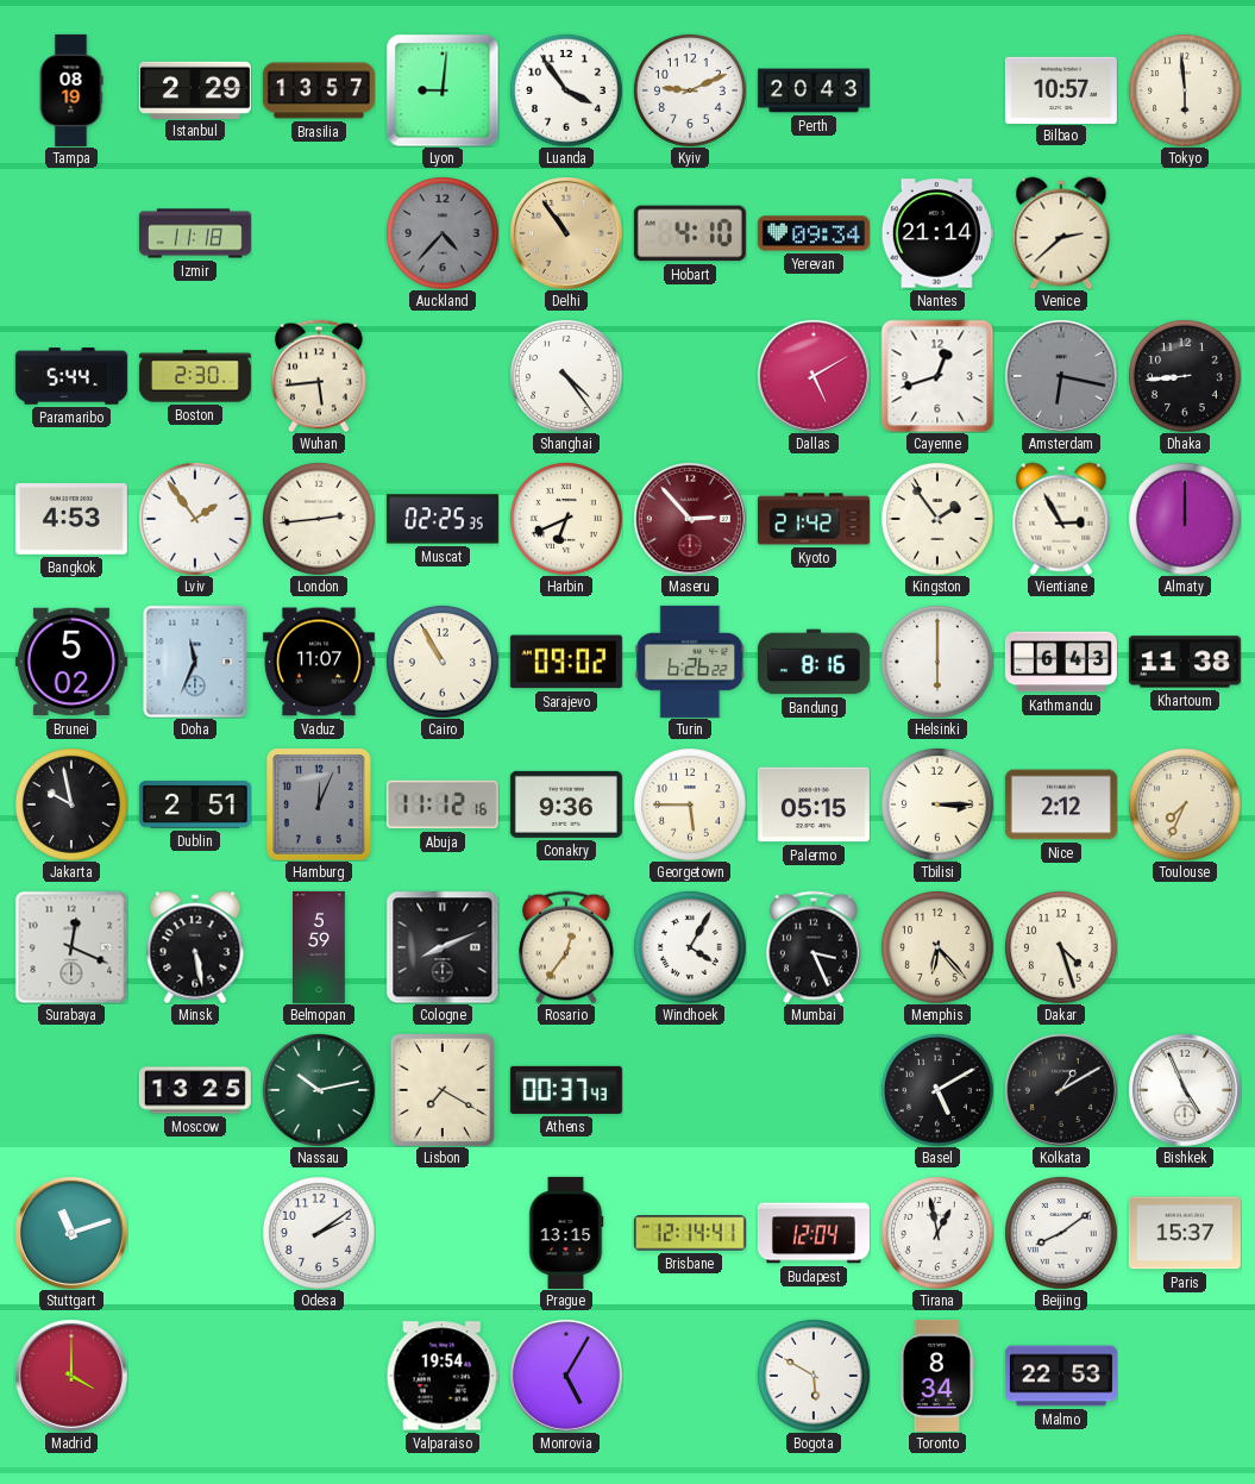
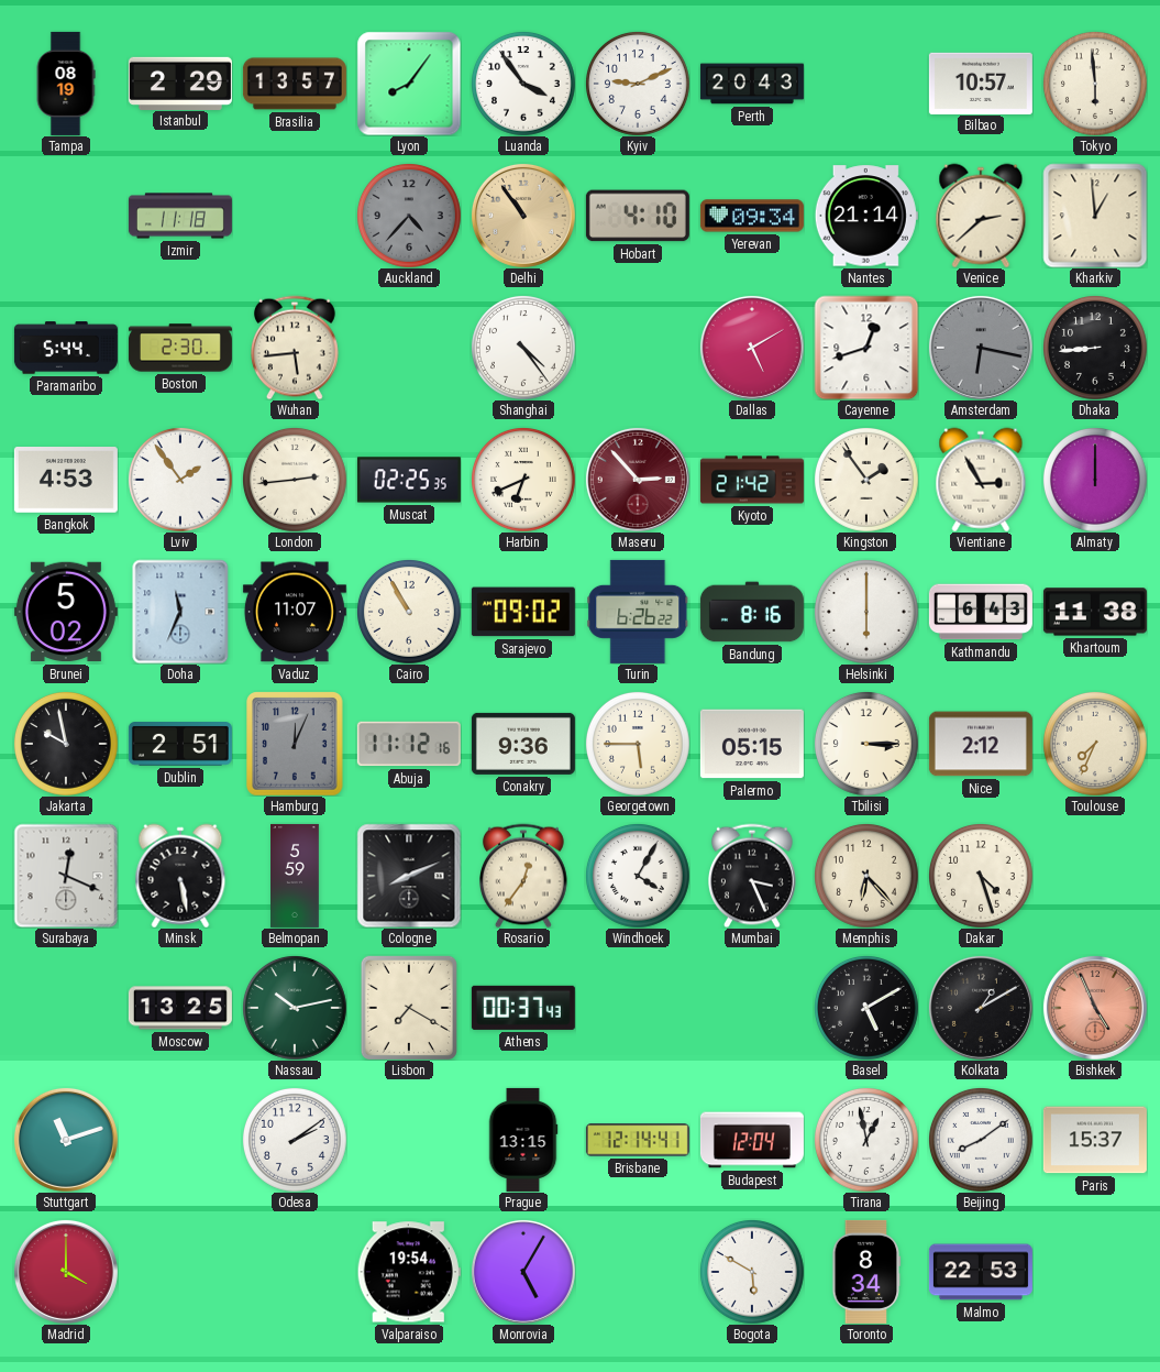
Lyon: 9:01 -> 8:06
Kharkiv: none -> 12:59
Bishkek dial: white -> salmon
